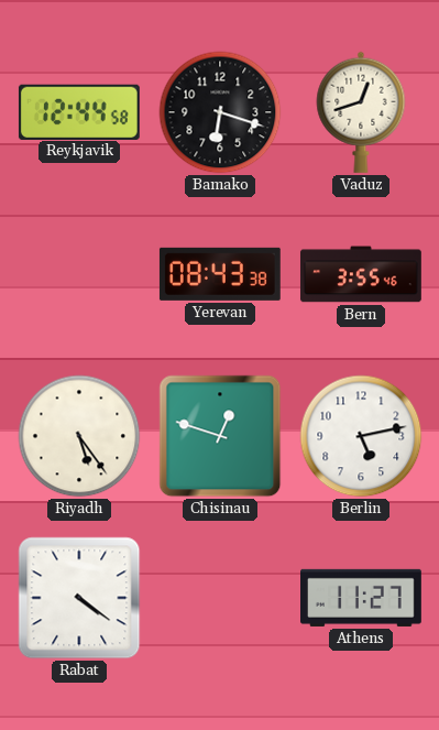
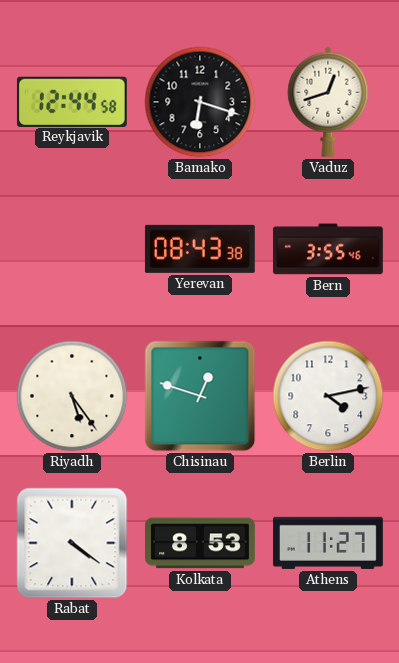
Berlin: 5:13 -> 4:13
Kolkata: none -> 8:53
